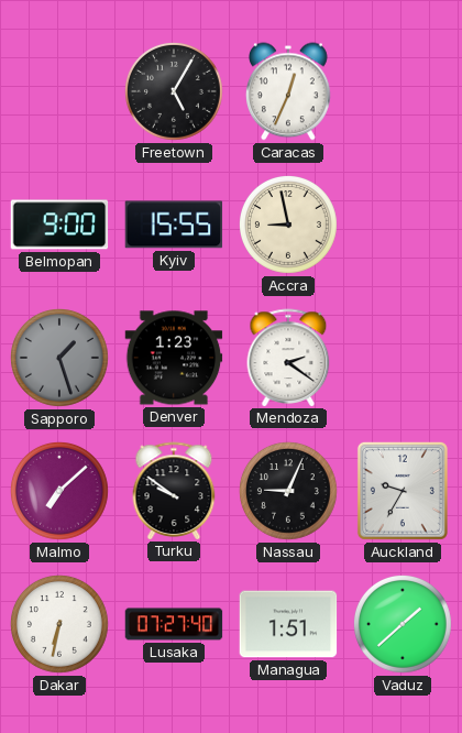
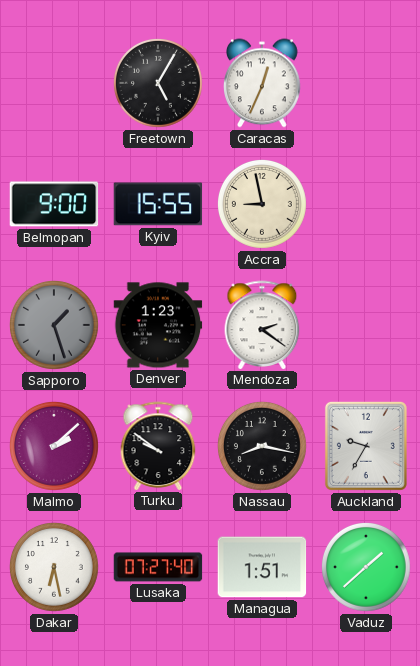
Malmo: 7:08 -> 2:08
Nassau: 9:04 -> 8:17
Dakar: 6:32 -> 6:28
